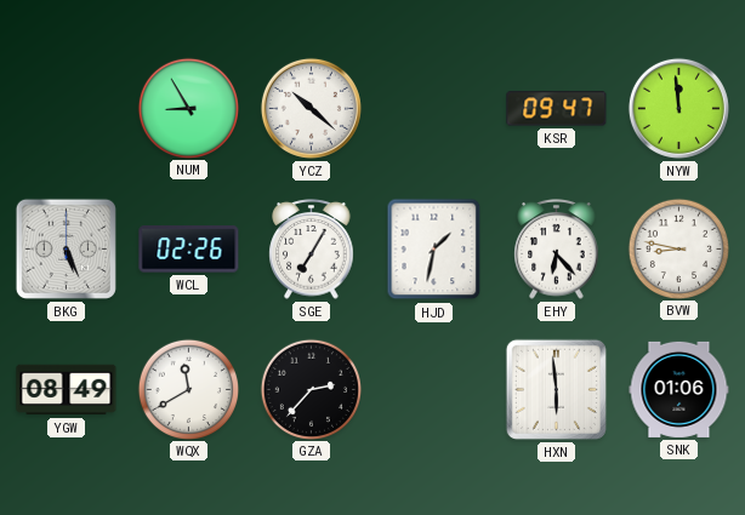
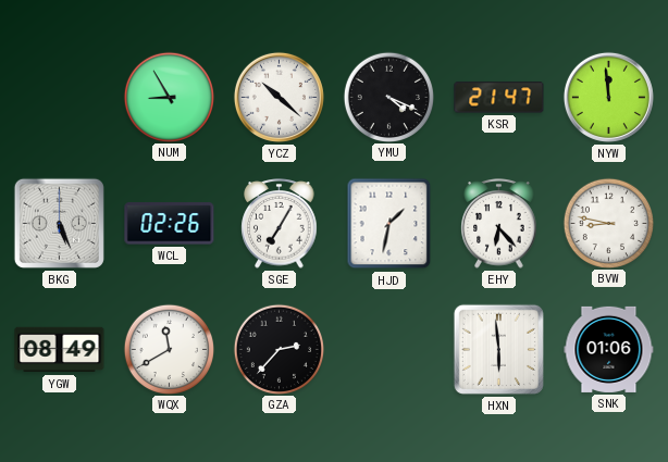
YMU: none -> 4:19
KSR: 09:47 -> 21:47
